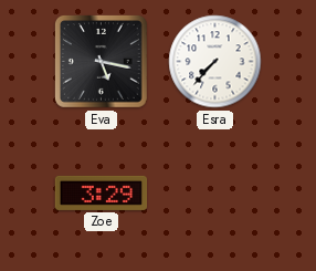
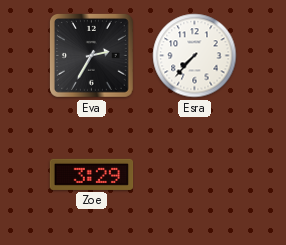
Eva: 5:17 -> 2:35
